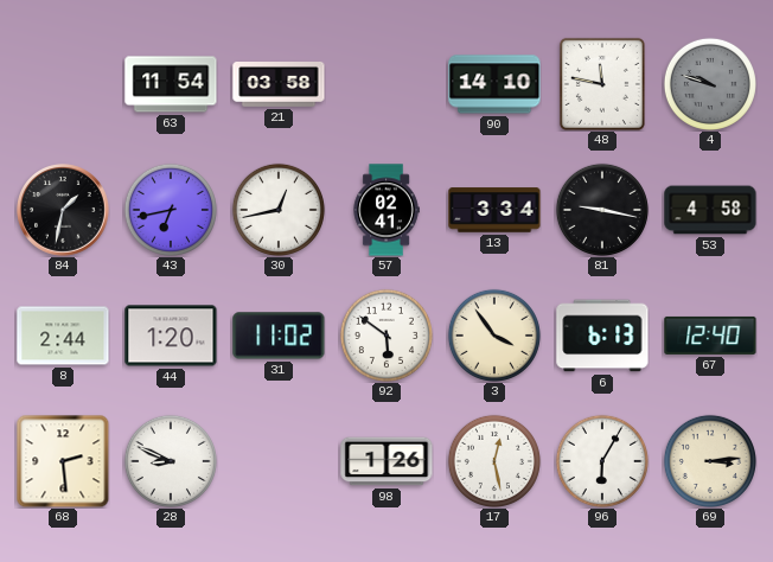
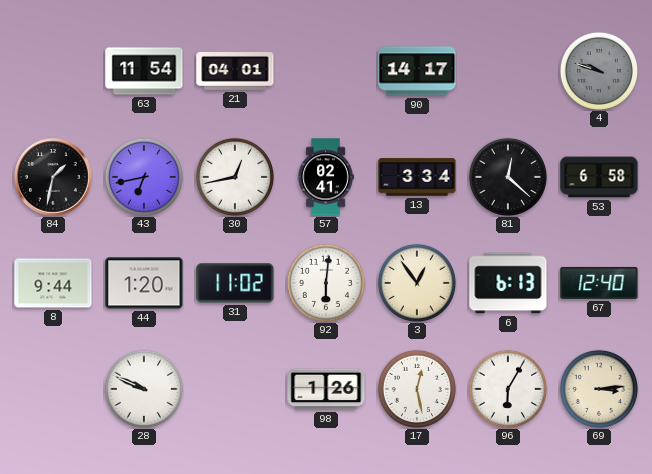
21: 03:58 -> 04:01
90: 14:10 -> 14:17
48: 11:47 -> none
81: 9:17 -> 12:22
53: 4:58 -> 6:58
8: 2:44 -> 9:44
92: 5:51 -> 6:01
3: 3:54 -> 12:54
68: 2:29 -> none
28: 8:49 -> 9:49
